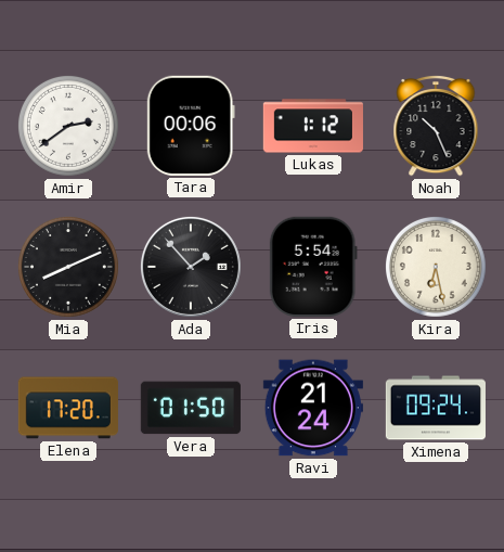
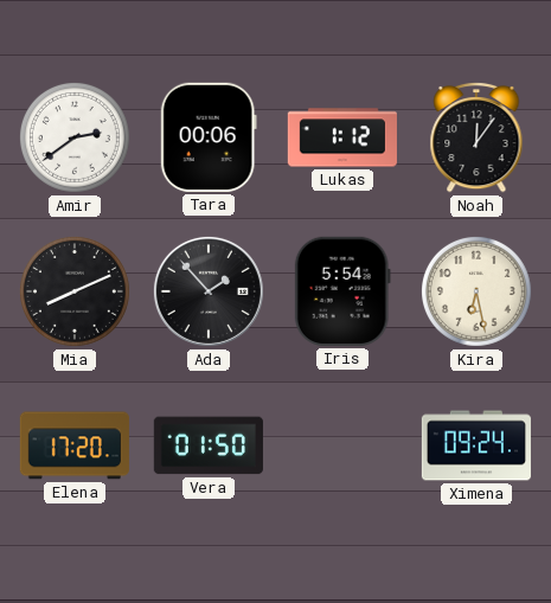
Noah: 10:26 -> 12:06
Ravi: 21:24 -> none
